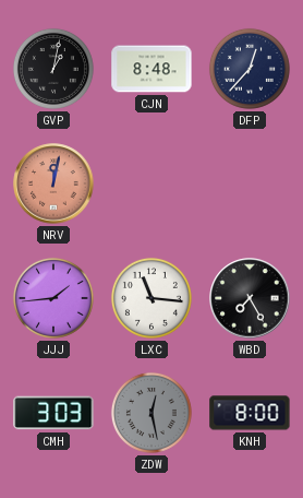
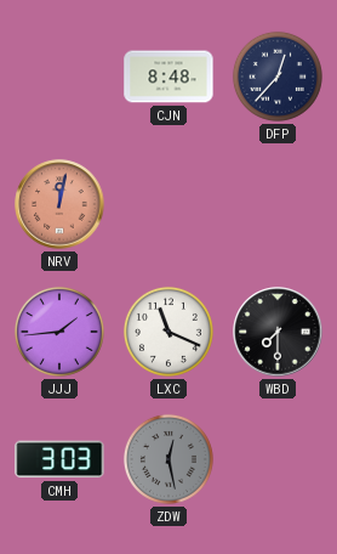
GVP: 1:02 -> none
LXC: 11:16 -> 11:19
WBD: 7:25 -> 7:30
KNH: 8:00 -> none
